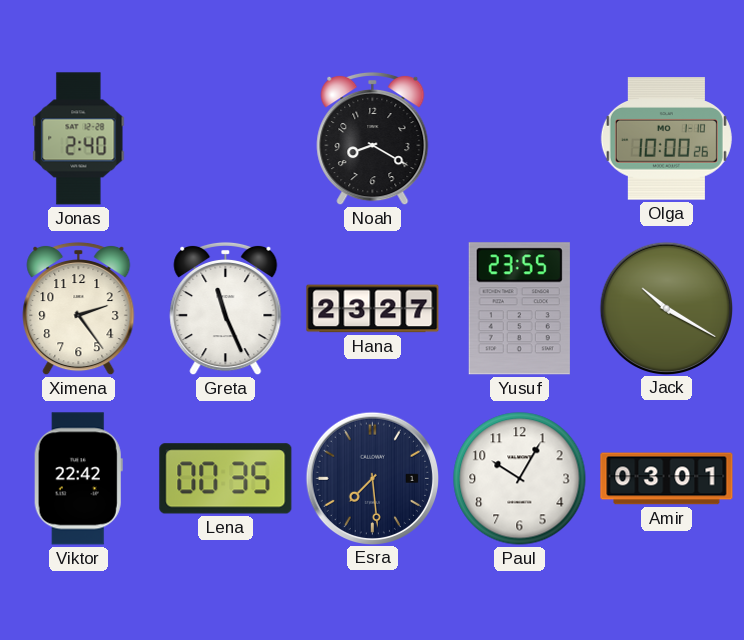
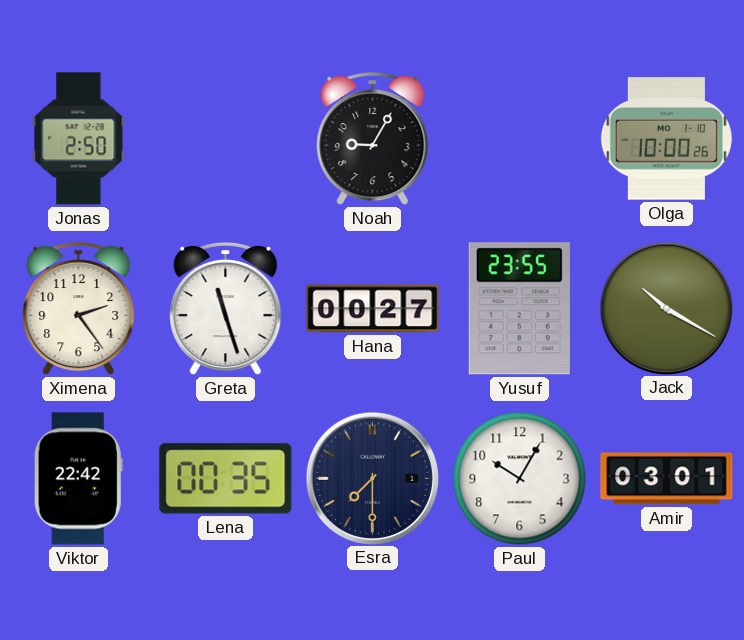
Jonas: 2:40 -> 2:50
Noah: 8:20 -> 9:05
Greta: 11:26 -> 11:27
Hana: 23:27 -> 00:27
Esra: 7:29 -> 7:30
